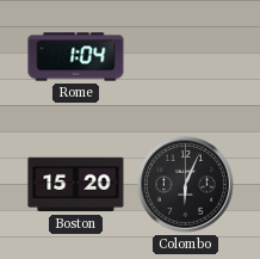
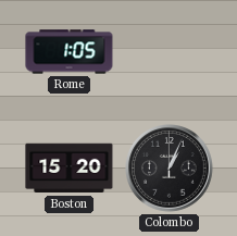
Rome: 1:04 -> 1:05
Colombo: 6:04 -> 1:04
